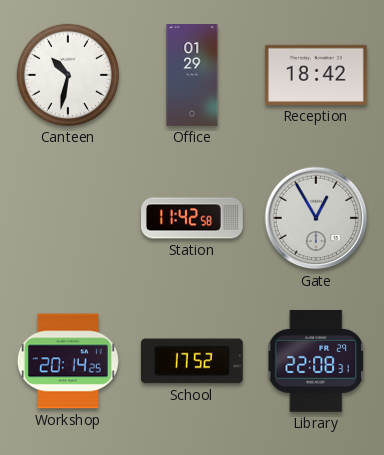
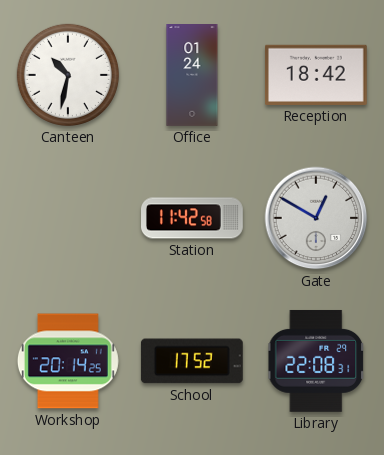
Office: 01:29 -> 01:24
Gate: 12:55 -> 12:50
